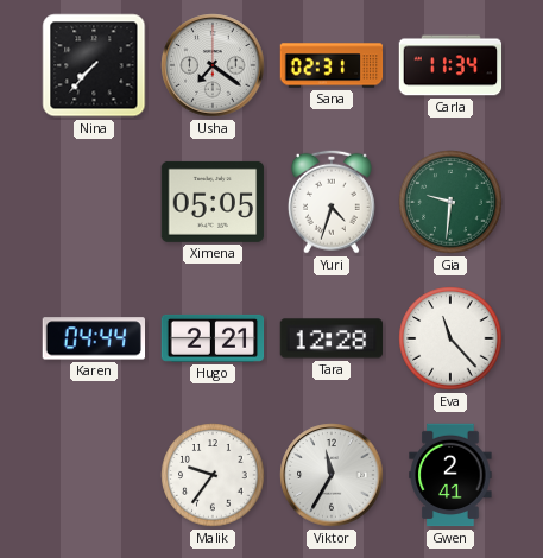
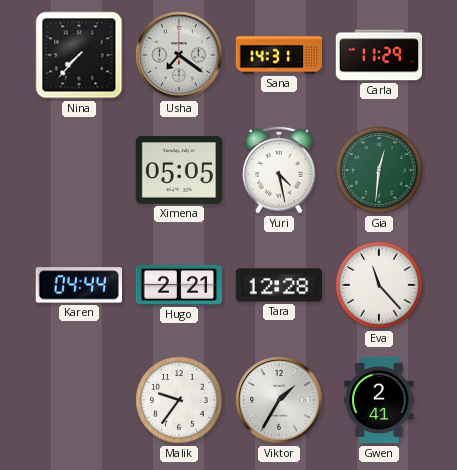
Sana: 02:31 -> 14:31
Carla: 11:34 -> 11:29
Yuri: 4:33 -> 4:28
Gia: 9:31 -> 12:31
Viktor: 11:35 -> 1:35
